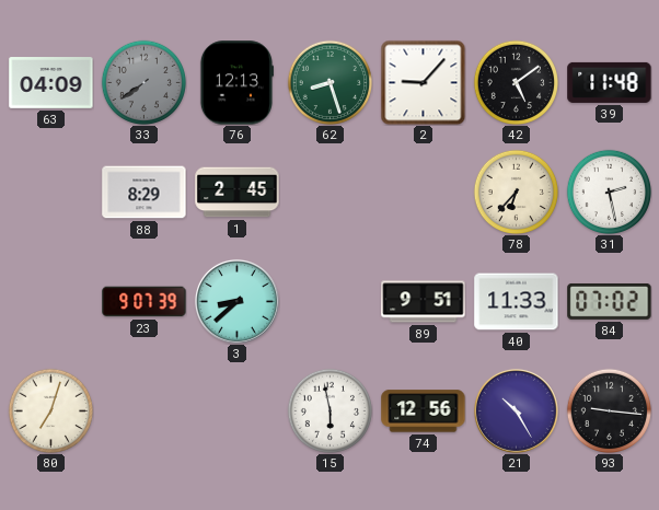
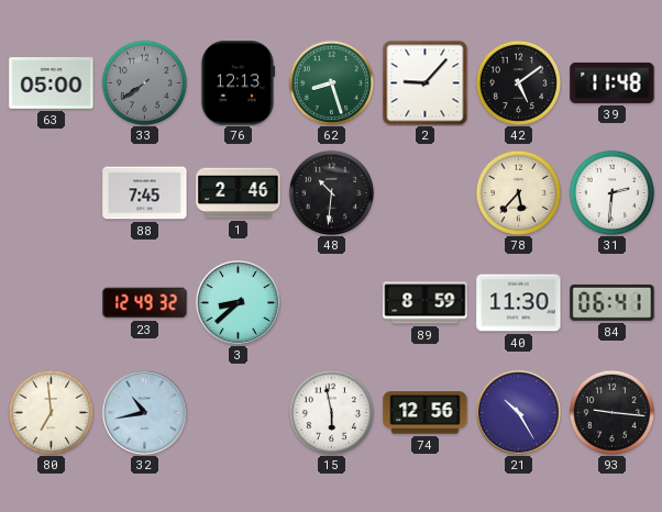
63: 04:09 -> 05:00
88: 8:29 -> 7:45
1: 2:45 -> 2:46
48: none -> 10:31
78: 6:37 -> 5:37
31: 2:28 -> 2:31
23: 9:07 -> 12:49
89: 9:51 -> 8:59
40: 11:33 -> 11:30
84: 07:02 -> 06:41
80: 7:03 -> 6:59
32: none -> 10:43
